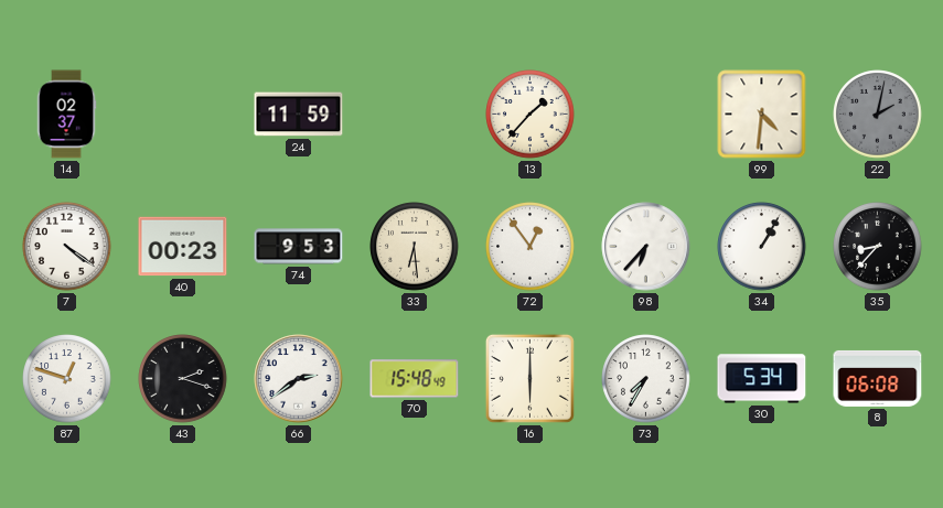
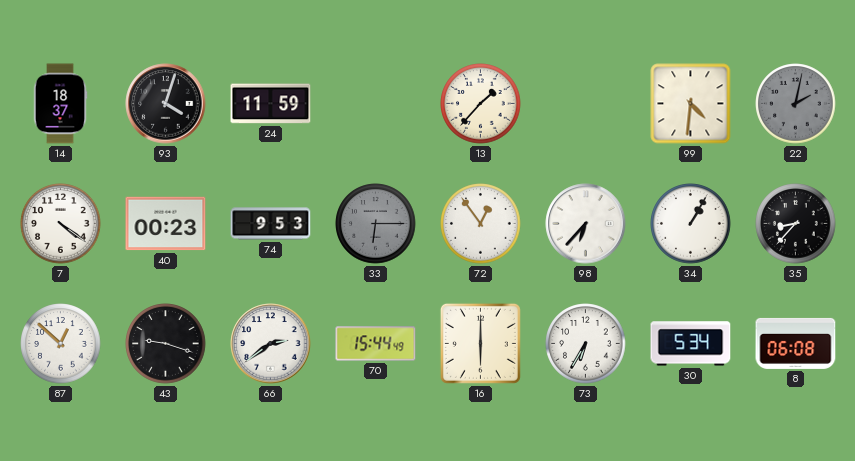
14: 02:37 -> 18:37
93: none -> 4:03
33: 6:29 -> 6:15
33 dial: cream -> grey
87: 12:48 -> 12:52
43: 2:18 -> 9:18
70: 15:48 -> 15:44
73: 7:35 -> 6:35
